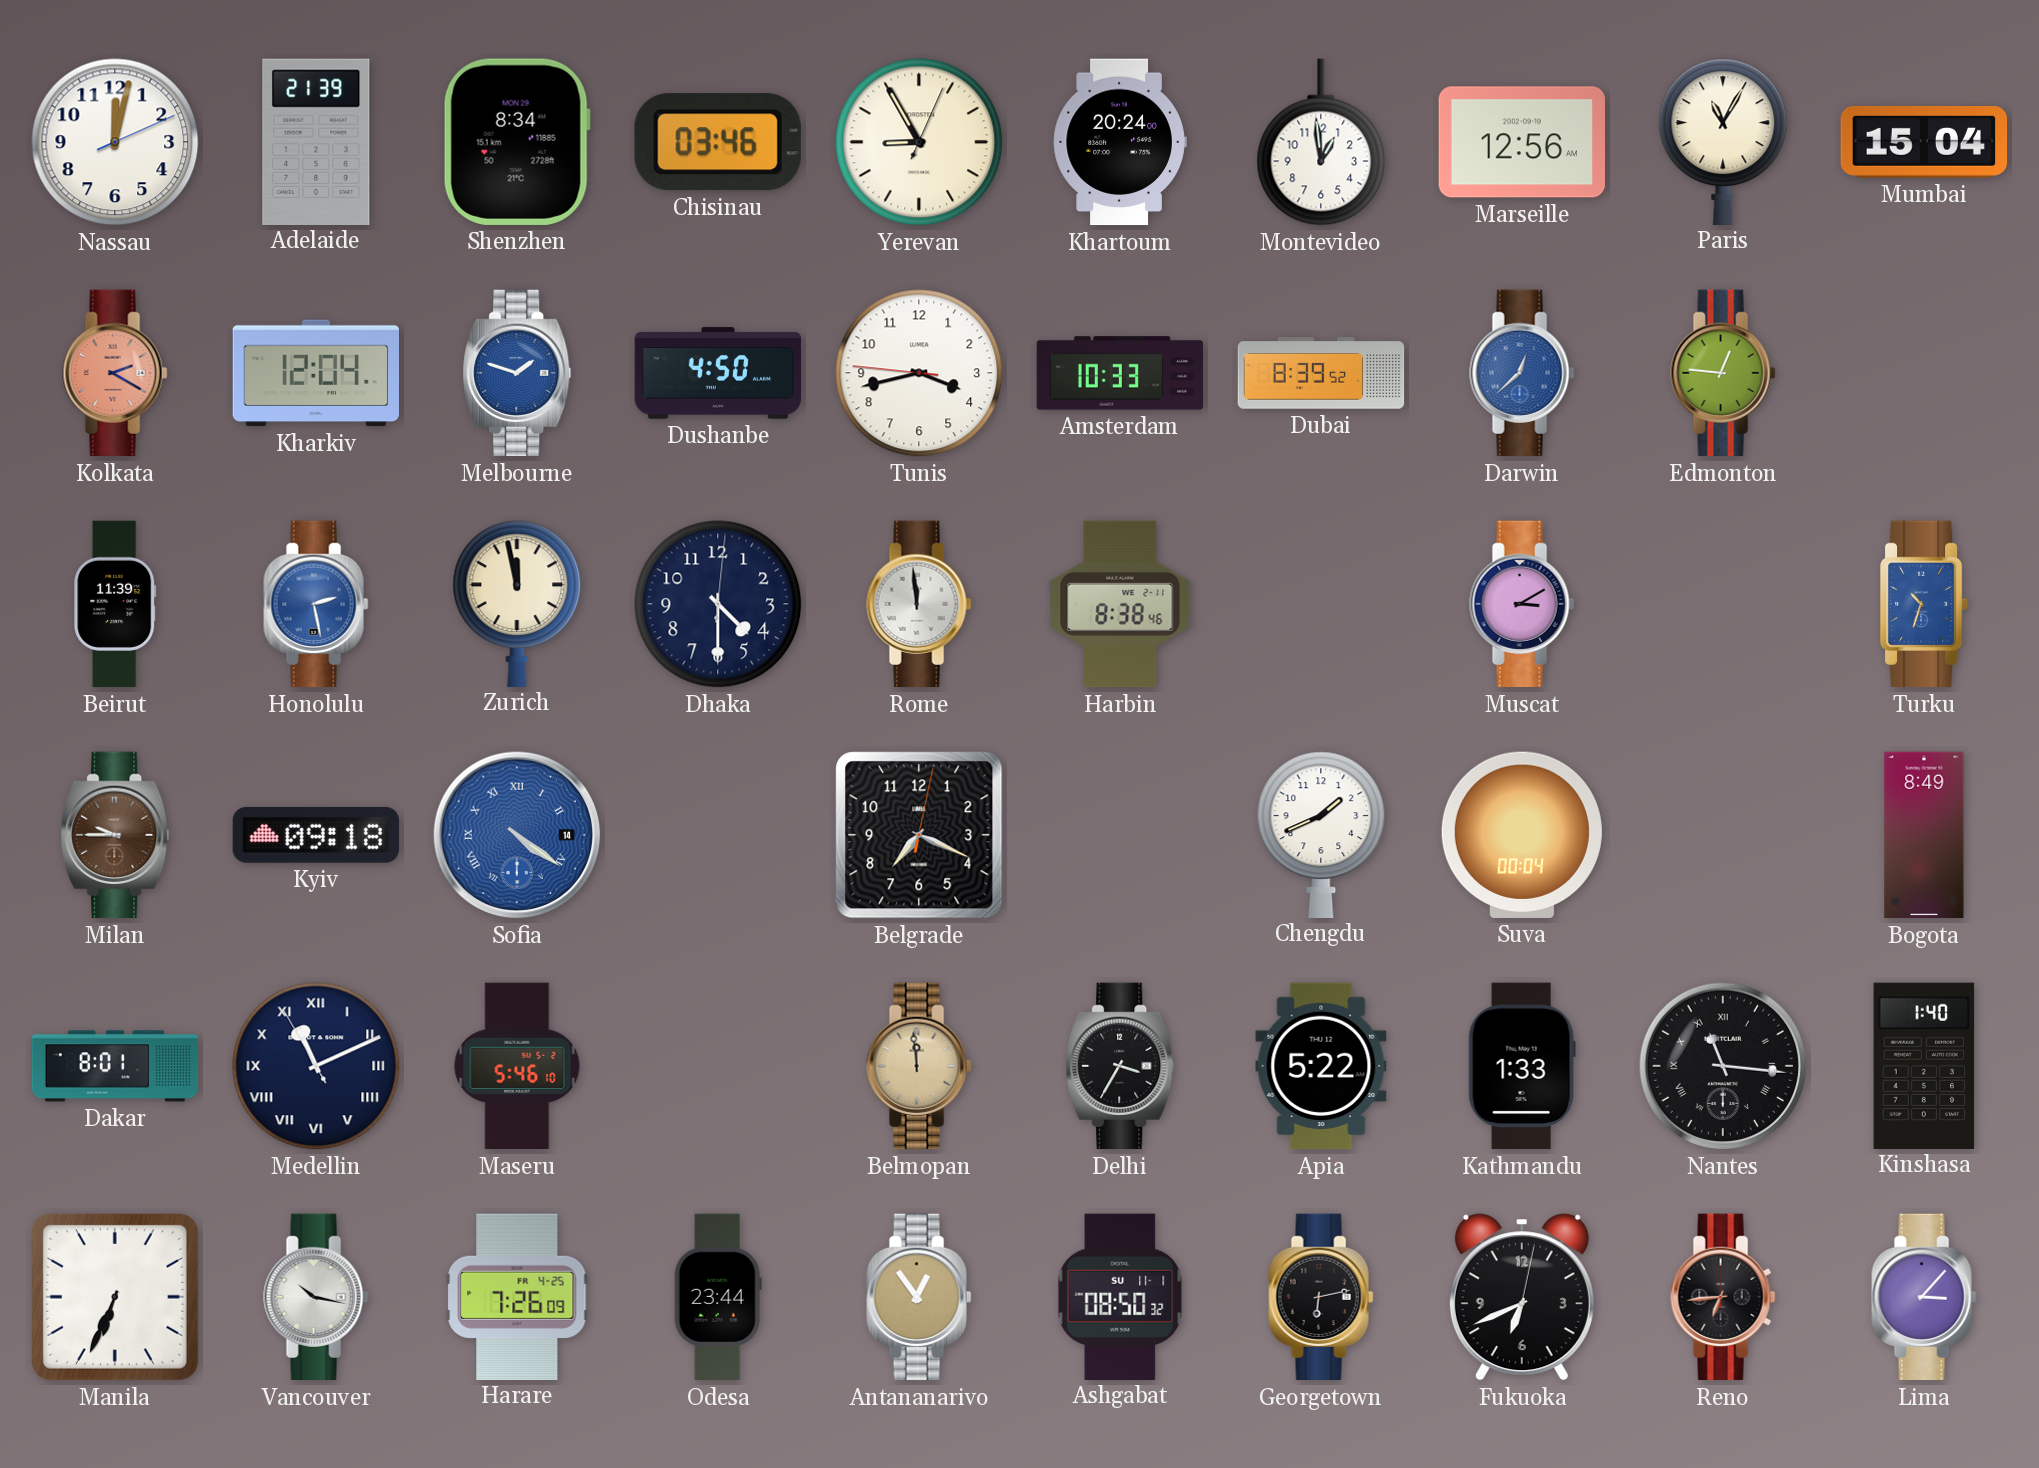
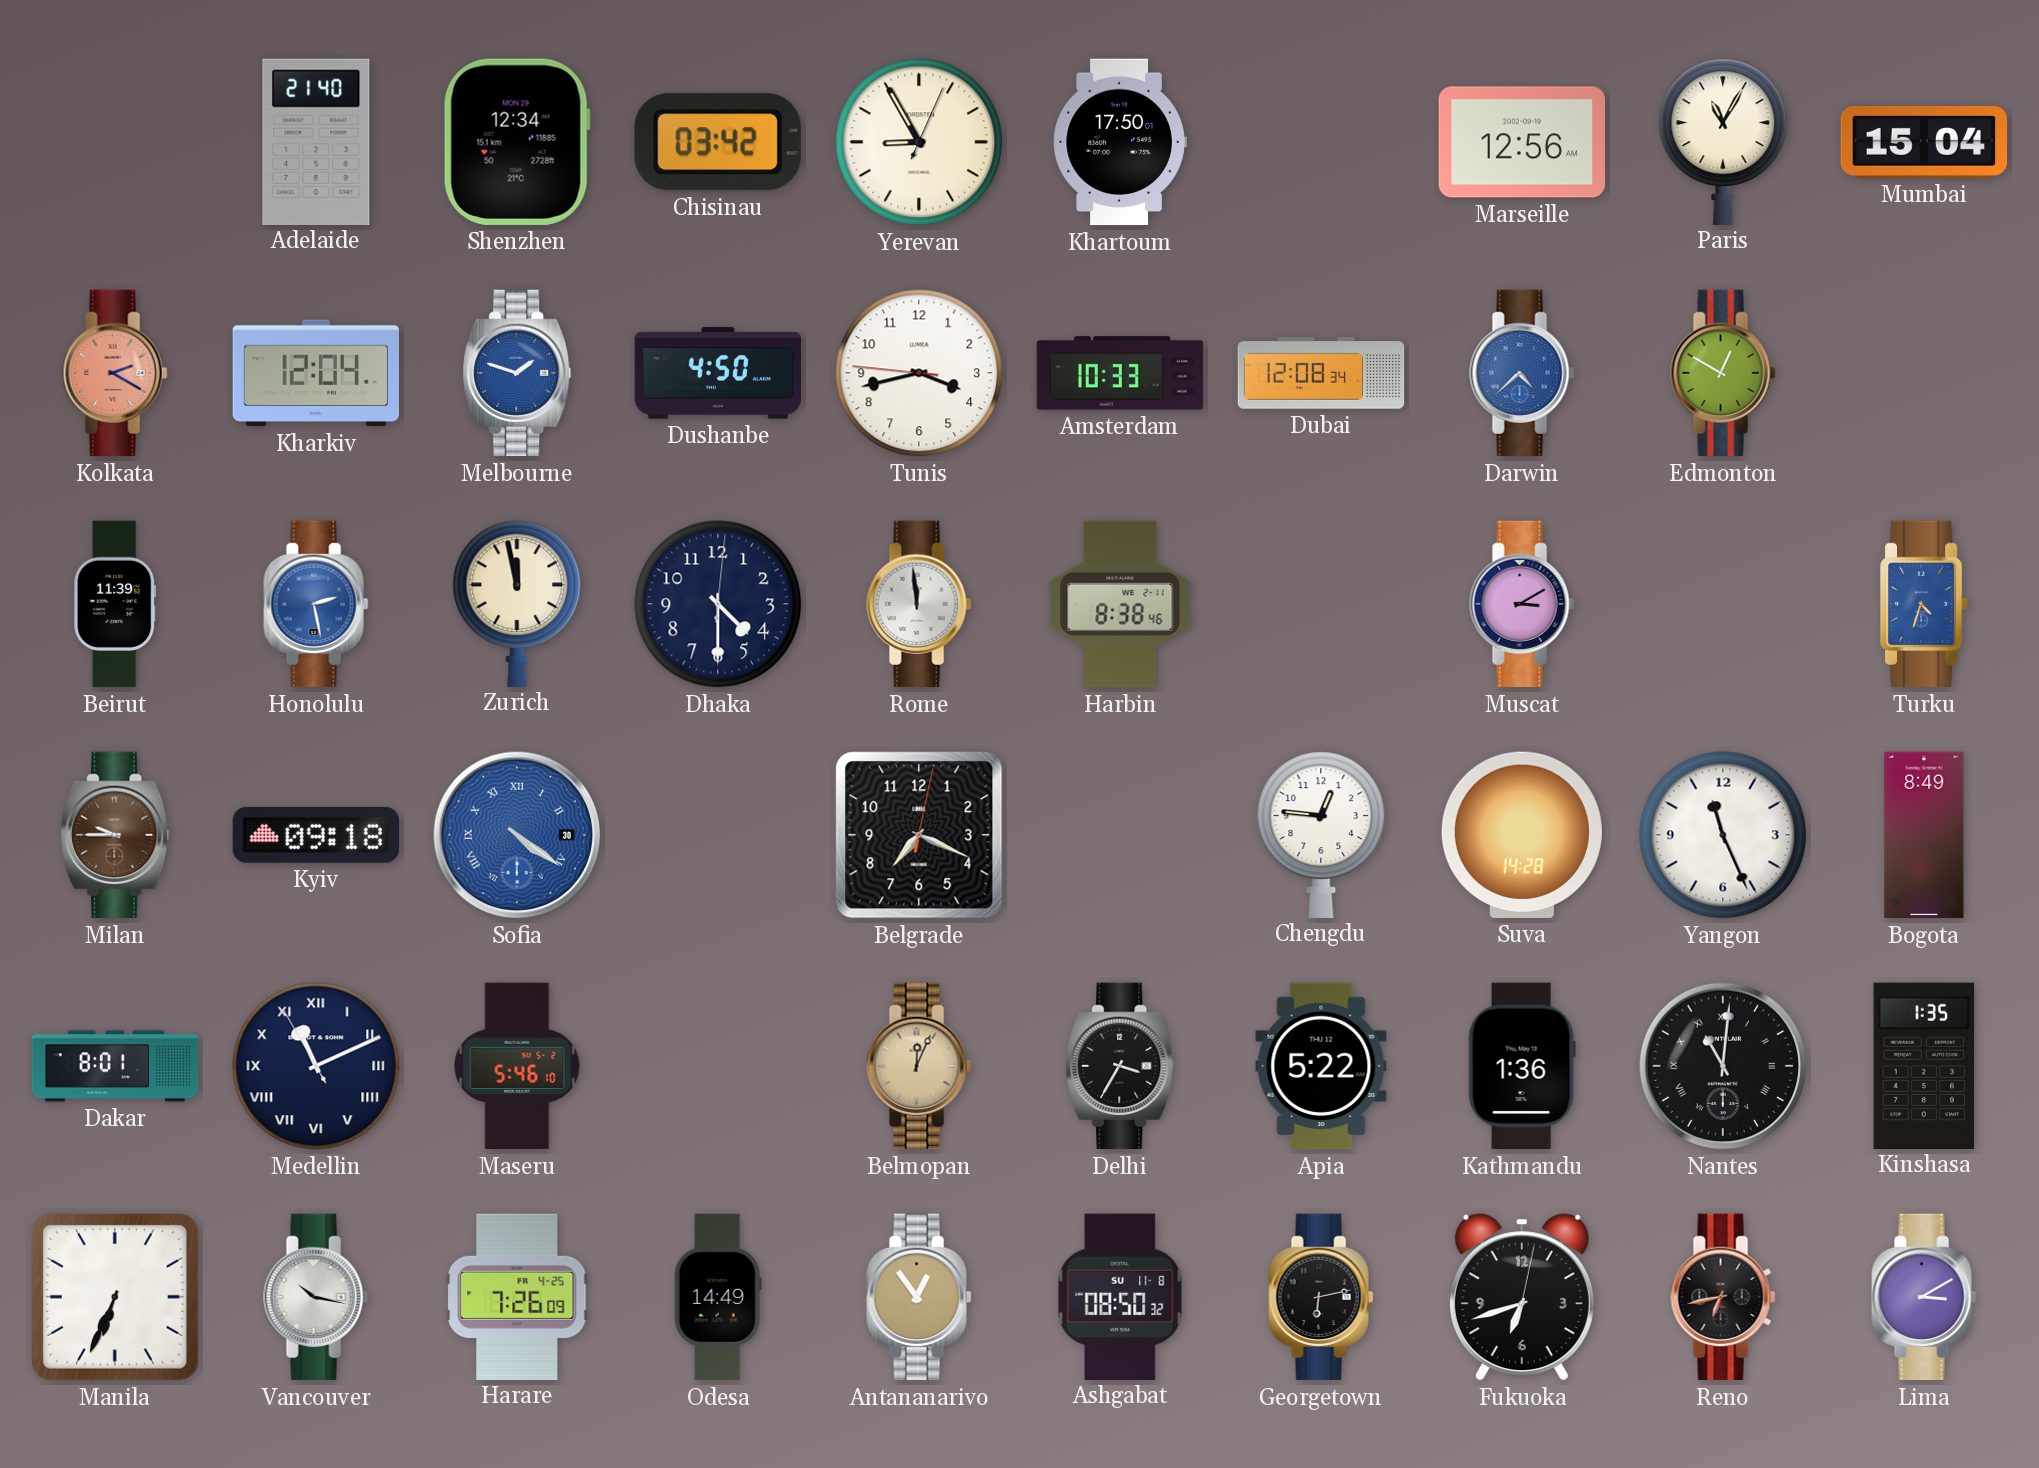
Nassau: 12:02 -> none
Adelaide: 21:39 -> 21:40
Shenzhen: 8:34 -> 12:34
Chisinau: 03:46 -> 03:42
Khartoum: 20:24 -> 17:50
Montevideo: 12:59 -> none
Dubai: 8:39 -> 12:08
Darwin: 12:38 -> 4:38
Edmonton: 12:46 -> 12:50
Turku: 10:33 -> 4:33
Sofia date: 14 -> 30
Chengdu: 1:41 -> 12:46
Suva: 00:04 -> 14:28
Yangon: none -> 11:26
Belmopan: 11:59 -> 12:04
Kathmandu: 1:33 -> 1:36
Nantes: 11:16 -> 11:01
Kinshasa: 1:40 -> 1:35
Odesa: 23:44 -> 14:49
Ashgabat date: SU 11-1 -> SU 11-8
Fukuoka: 6:41 -> 6:42
Reno: 6:44 -> 6:43
Lima: 3:07 -> 3:10
